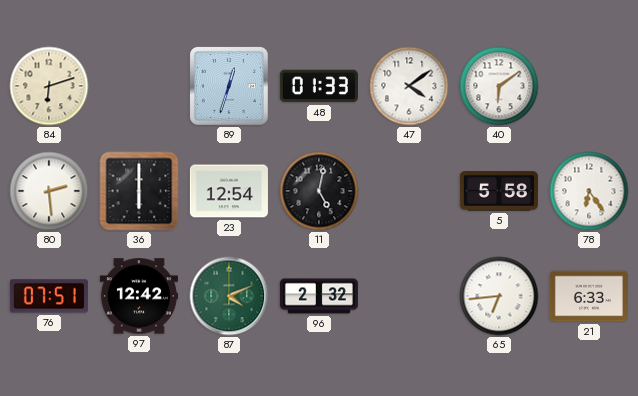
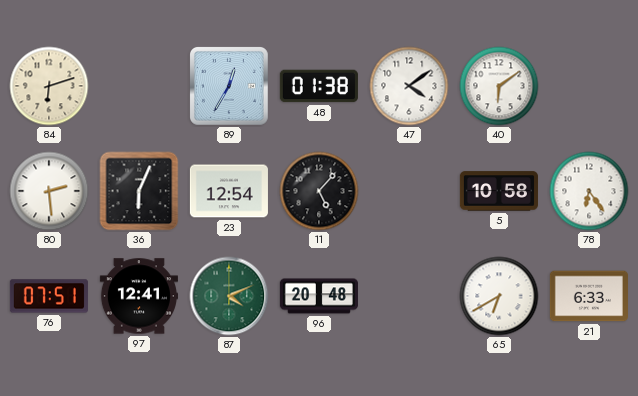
89: 12:33 -> 12:35
48: 01:33 -> 01:38
36: 6:00 -> 6:04
11: 5:02 -> 5:07
5: 5:58 -> 10:58
97: 12:42 -> 12:41
96: 2:32 -> 20:48
65: 6:44 -> 6:40
